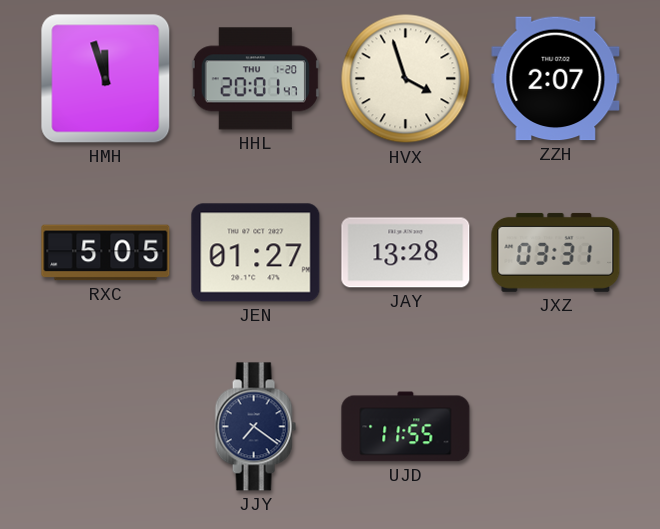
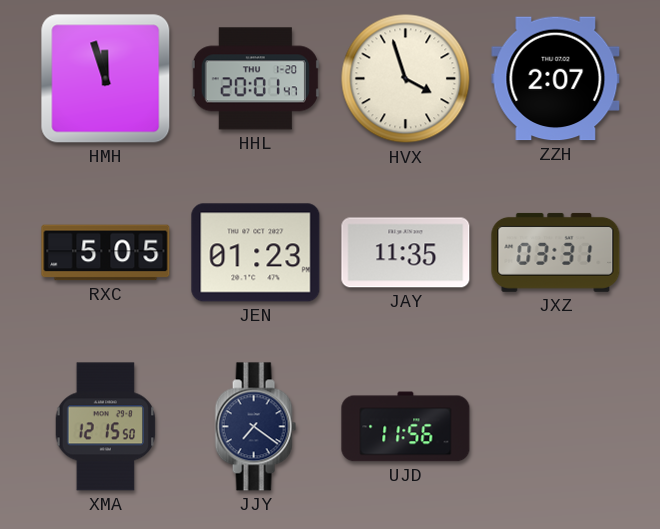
JEN: 01:27 -> 01:23
JAY: 13:28 -> 11:35
XMA: none -> 12:15
UJD: 11:55 -> 11:56
